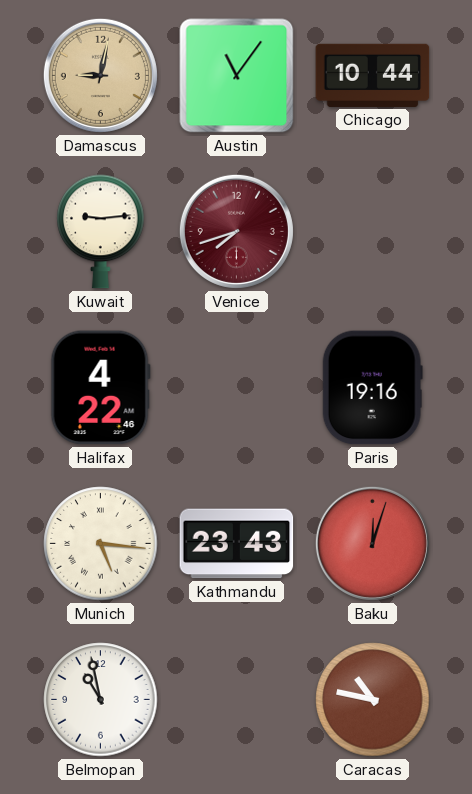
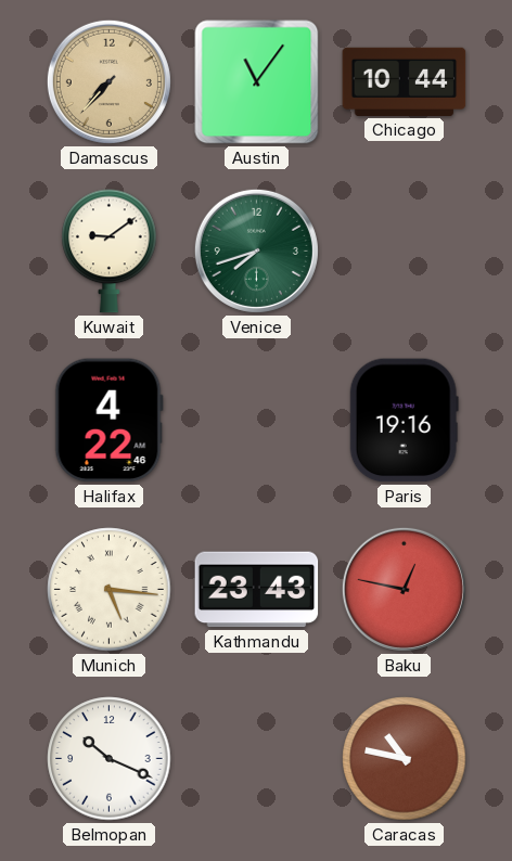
Damascus: 9:02 -> 7:37
Kuwait: 9:14 -> 9:09
Venice dial: burgundy -> green
Baku: 12:03 -> 12:47
Belmopan: 10:58 -> 10:19
